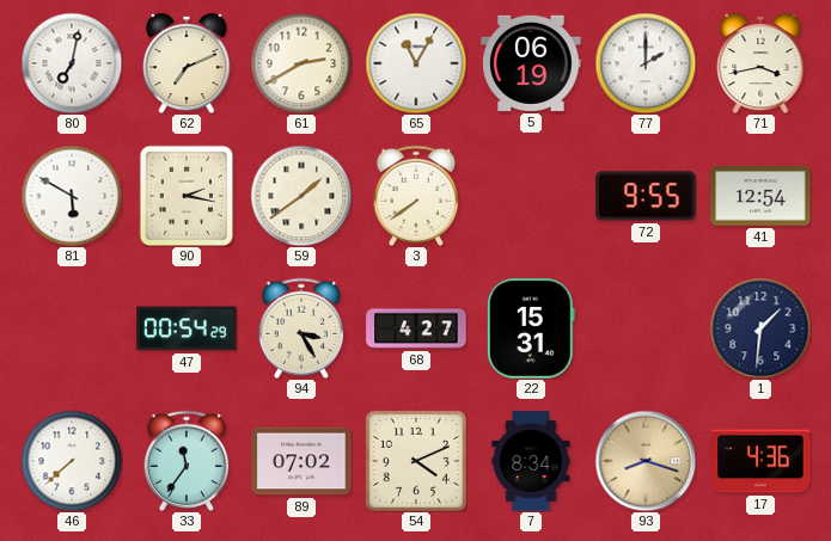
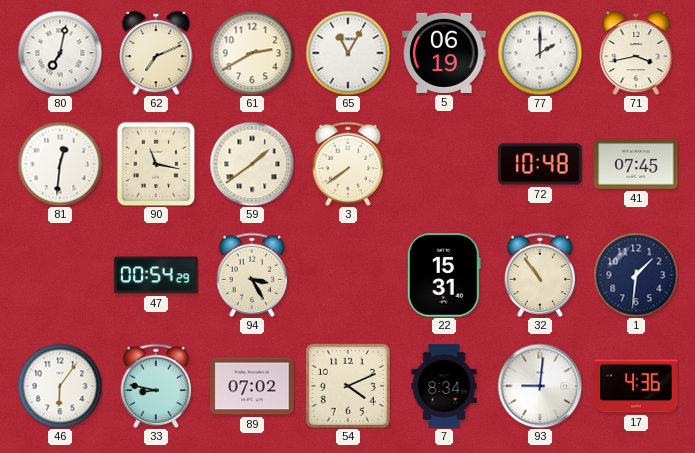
81: 5:50 -> 12:31
90: 2:17 -> 11:17
72: 9:55 -> 10:48
41: 12:54 -> 07:45
68: 4:27 -> none
32: none -> 10:54
46: 7:38 -> 6:06
33: 11:36 -> 8:47
93: 8:18 -> 9:01
93 dial: champagne -> white
